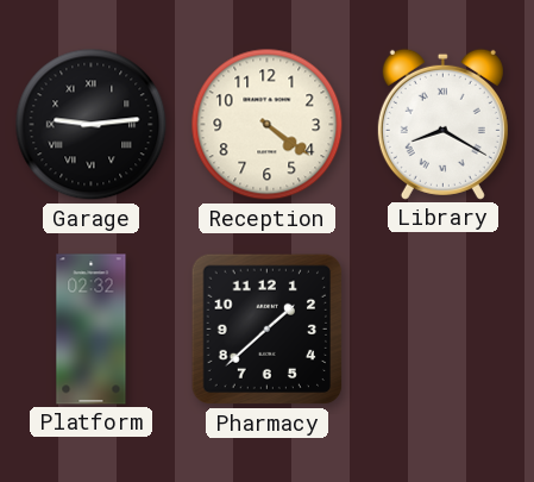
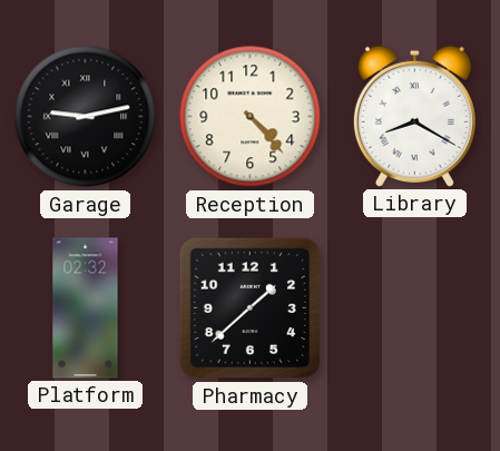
Garage: 9:14 -> 9:13
Reception: 4:21 -> 4:23
